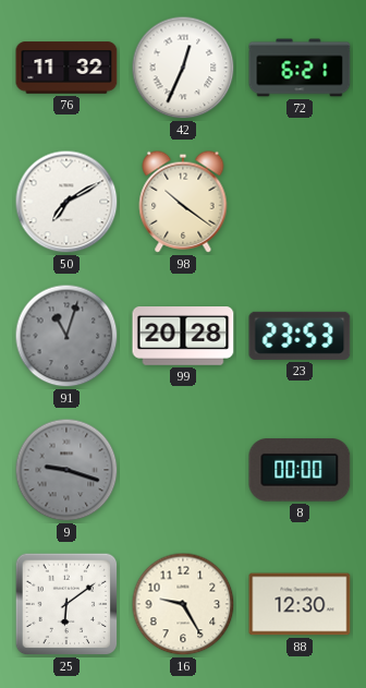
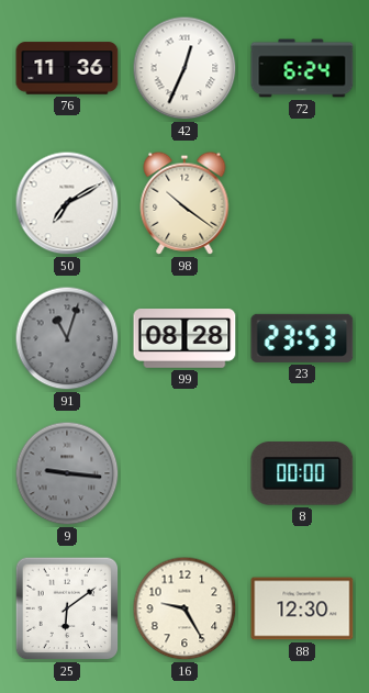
76: 11:32 -> 11:36
72: 6:21 -> 6:24
99: 20:28 -> 08:28
9: 9:18 -> 9:16
